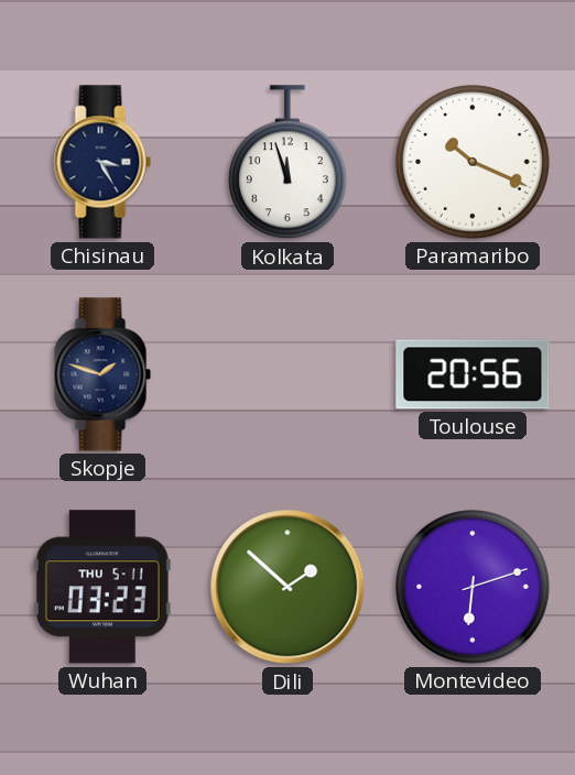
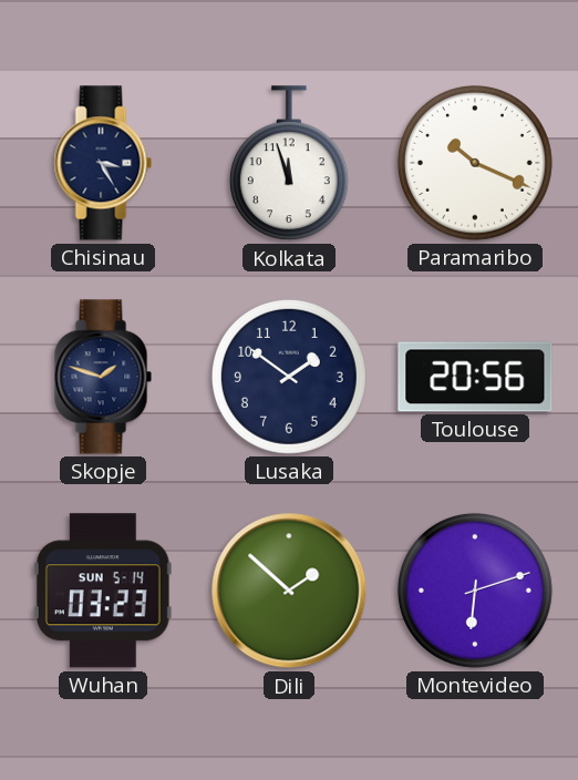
Lusaka: none -> 1:51
Wuhan date: THU 5-11 -> SUN 5-14
